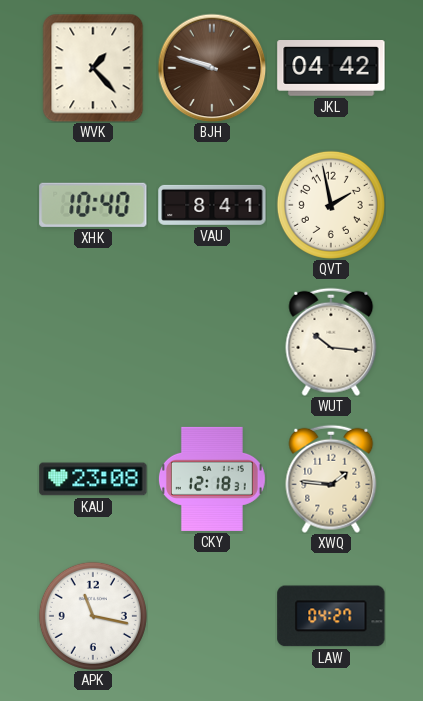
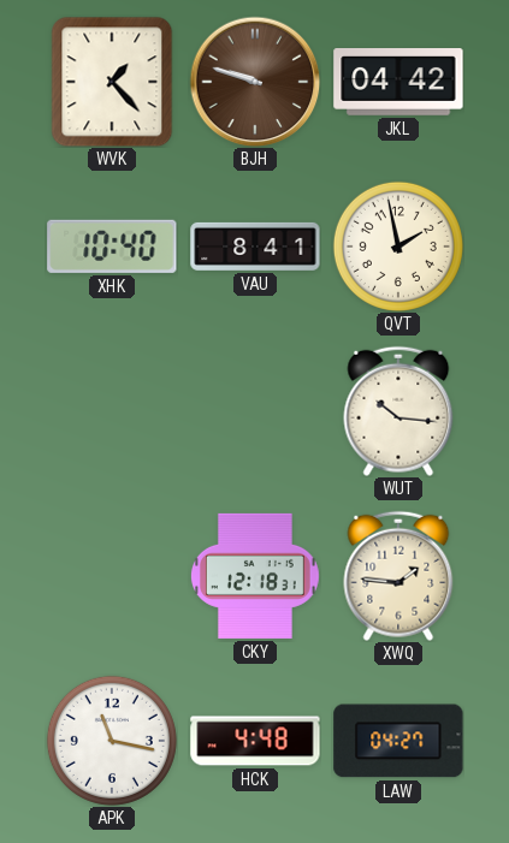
KAU: 23:08 -> none
HCK: none -> 4:48
